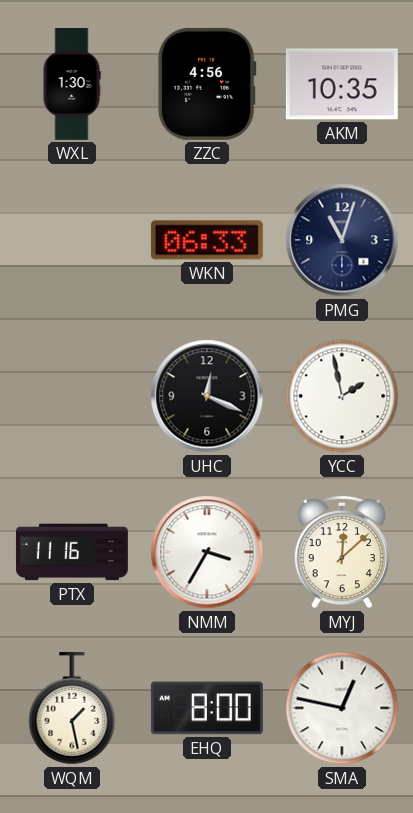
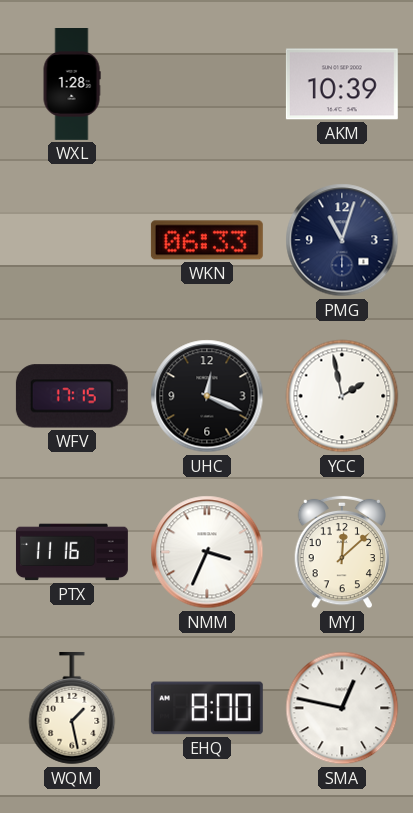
WXL: 1:30 -> 1:28
ZZC: 4:56 -> none
AKM: 10:35 -> 10:39
WFV: none -> 17:15
NMM: 3:35 -> 3:34
